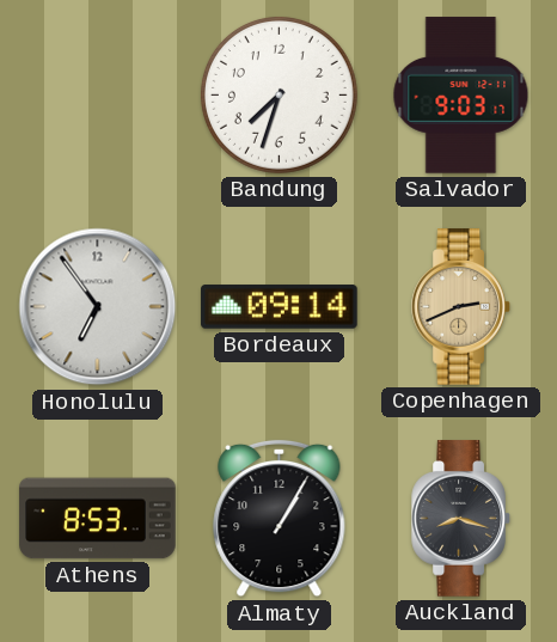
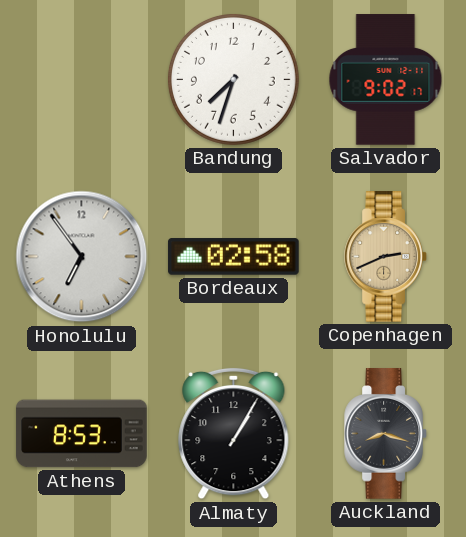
Salvador: 9:03 -> 9:02
Bordeaux: 09:14 -> 02:58
